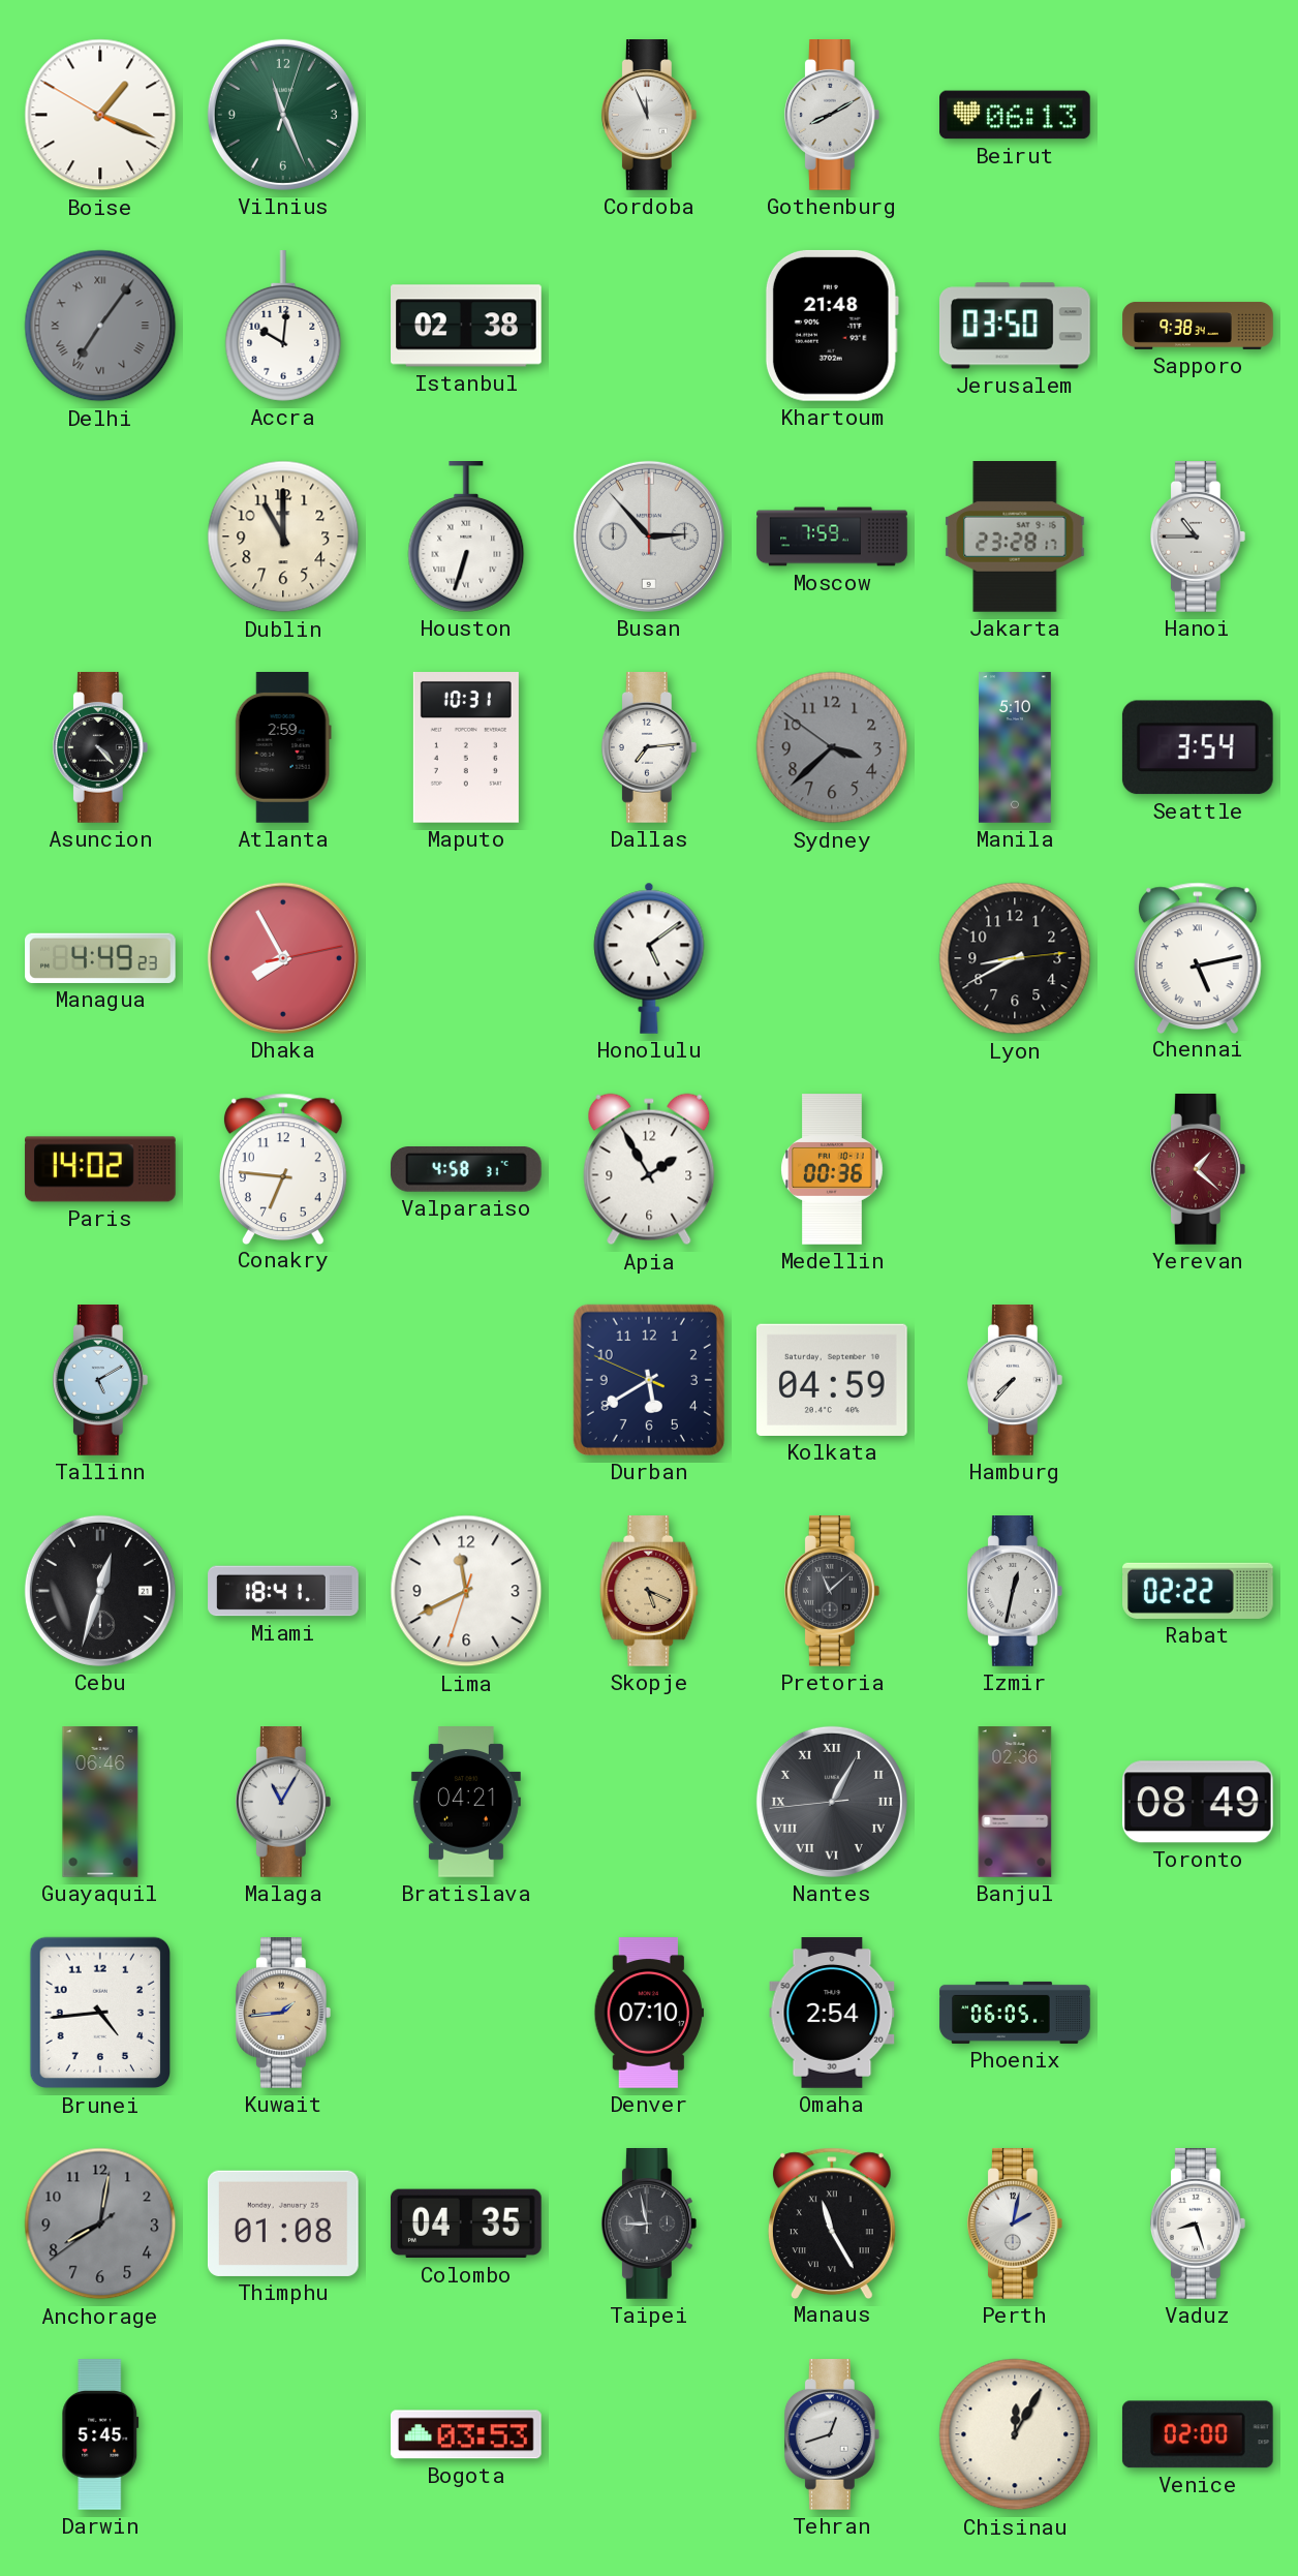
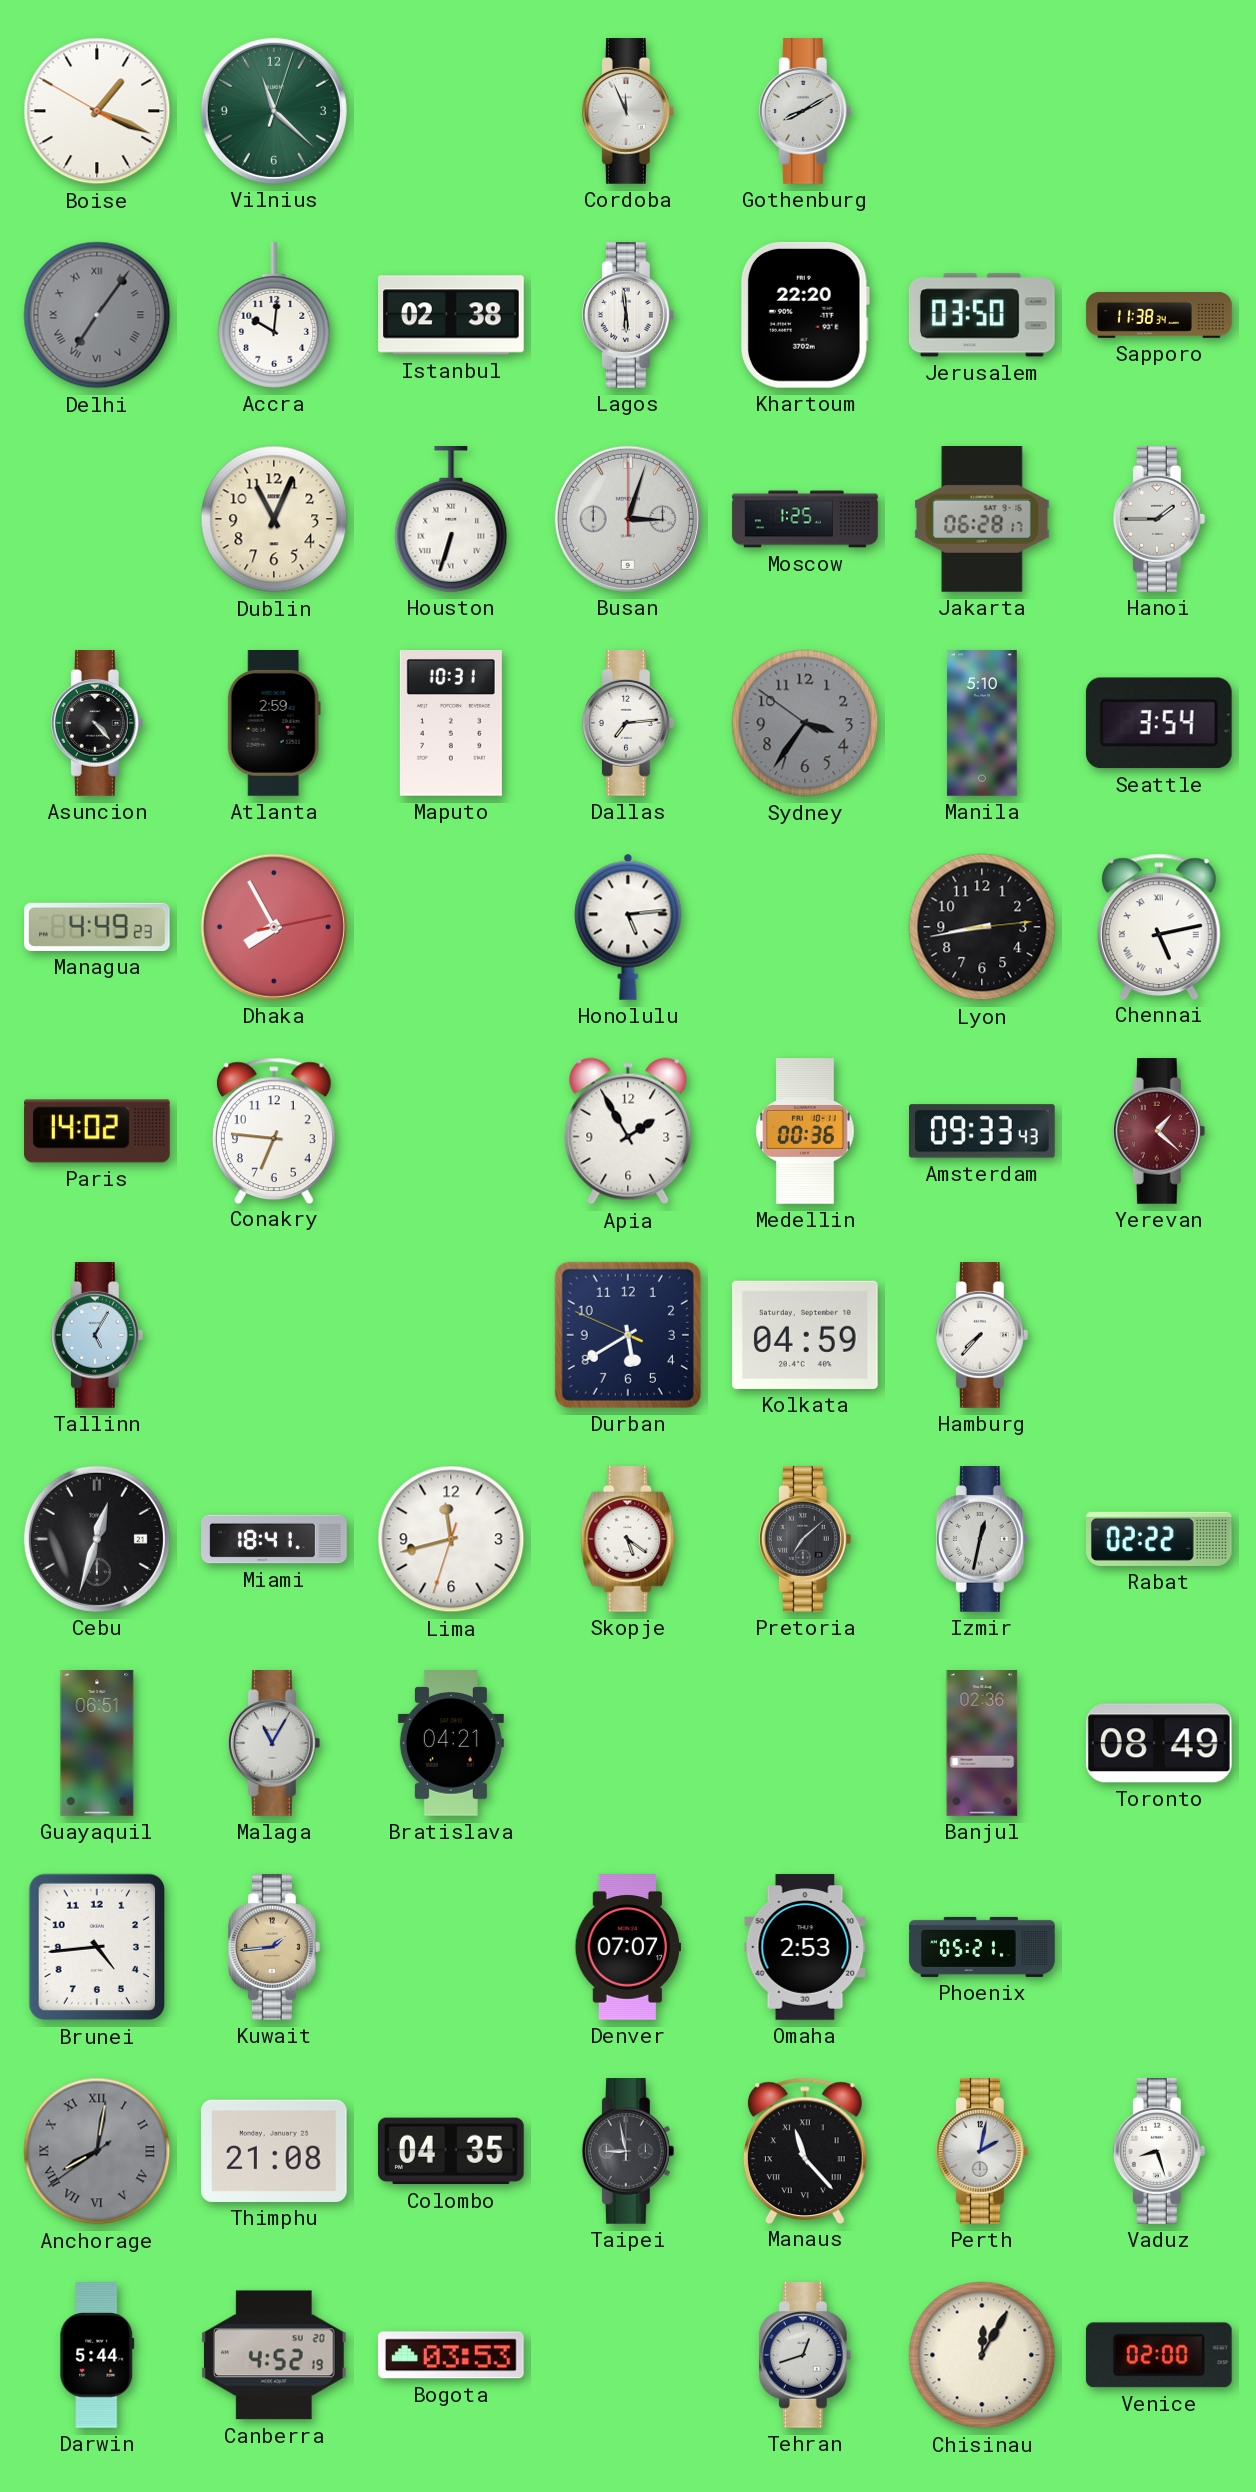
Vilnius: 11:26 -> 11:22
Beirut: 06:13 -> none
Lagos: none -> 5:59
Khartoum: 21:48 -> 22:20
Sapporo: 9:38 -> 11:38
Dublin: 11:00 -> 11:04
Busan: 2:53 -> 3:03
Moscow: 7:59 -> 1:25
Jakarta: 23:28 -> 06:28
Hanoi: 10:45 -> 1:45
Sydney: 3:37 -> 3:35
Honolulu: 5:09 -> 5:14
Lyon: 8:40 -> 8:43
Valparaiso: 4:58 -> none
Amsterdam: none -> 09:33
Tallinn: 5:10 -> 5:05
Lima: 11:40 -> 11:42
Skopje: 5:19 -> 5:21
Skopje dial: champagne -> white
Pretoria: 11:08 -> 7:08
Guayaquil: 06:46 -> 06:51
Nantes: 1:04 -> none
Denver: 07:10 -> 07:07
Omaha: 2:54 -> 2:53
Phoenix: 06:05 -> 05:21
Anchorage numerals: Arabic -> Roman
Thimphu: 01:08 -> 21:08
Manaus: 11:25 -> 11:23
Darwin: 5:45 -> 5:44
Canberra: none -> 4:52
